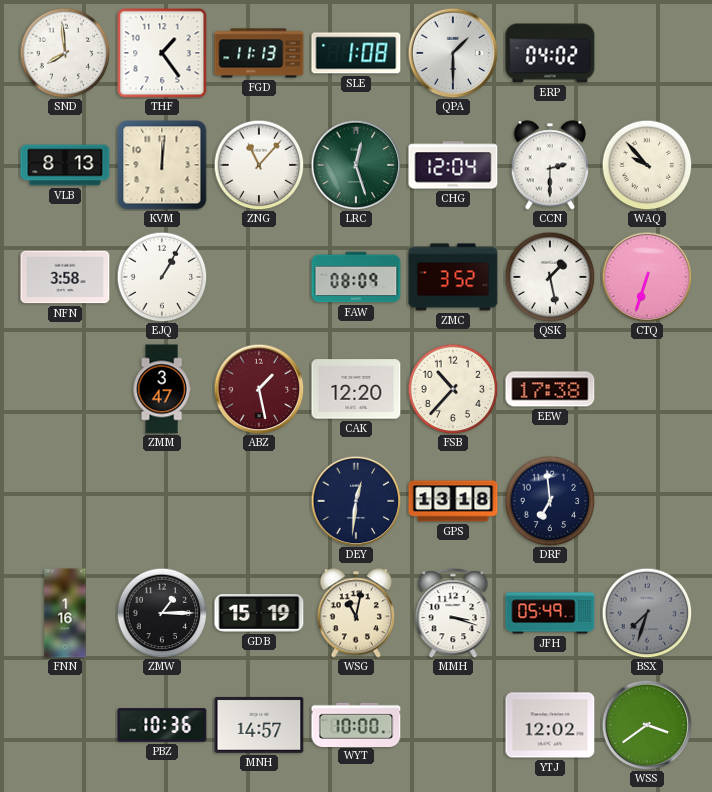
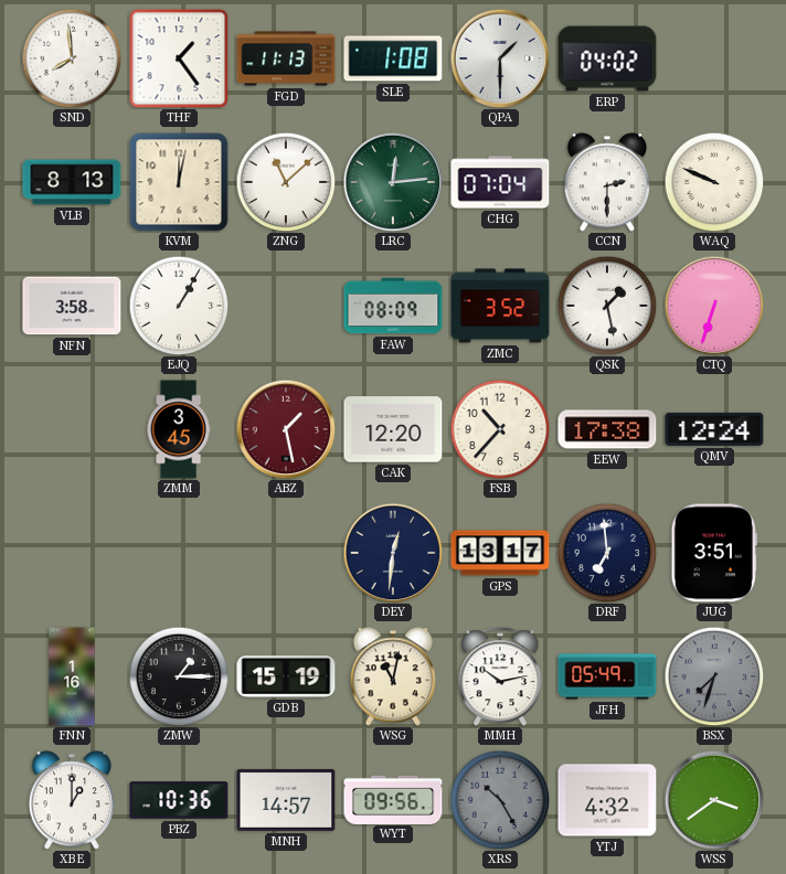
KVM: 12:01 -> 12:02
ZNG: 11:07 -> 11:08
LRC: 12:27 -> 12:14
CHG: 12:04 -> 07:04
WAQ: 9:53 -> 9:49
ZMM: 3:47 -> 3:45
QMV: none -> 12:24
GPS: 13:18 -> 13:17
JUG: none -> 3:51
MMH: 3:18 -> 10:13
XBE: none -> 1:00
WYT: 10:00 -> 09:56
XRS: none -> 10:25
YTJ: 12:02 -> 4:32
